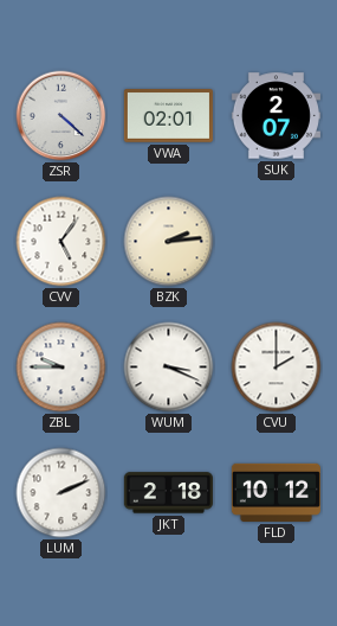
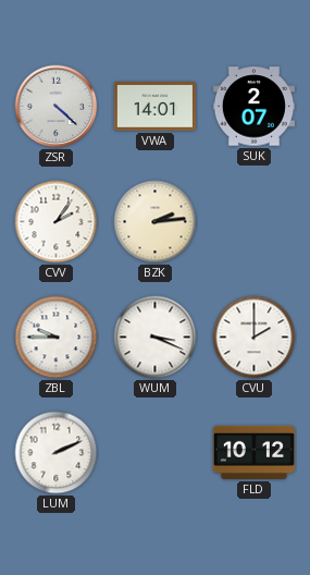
VWA: 02:01 -> 14:01
CVV: 5:06 -> 2:06
JKT: 2:18 -> none
